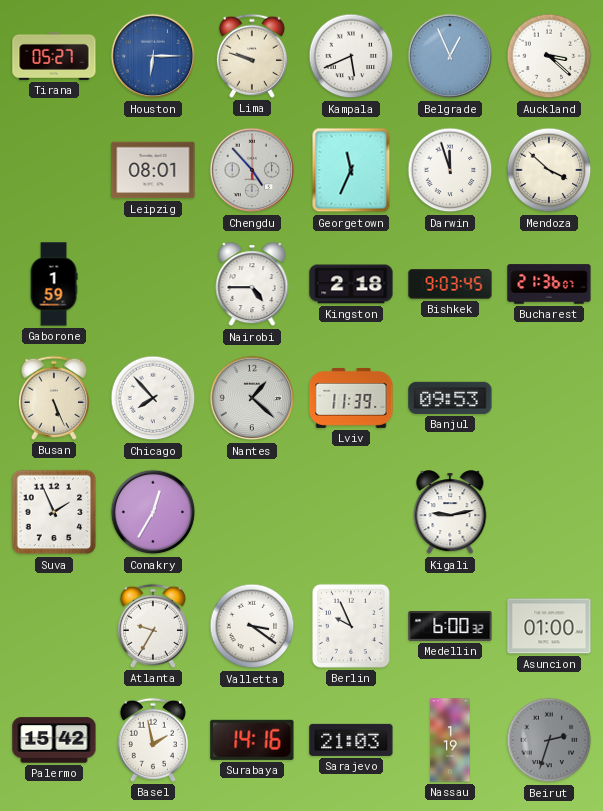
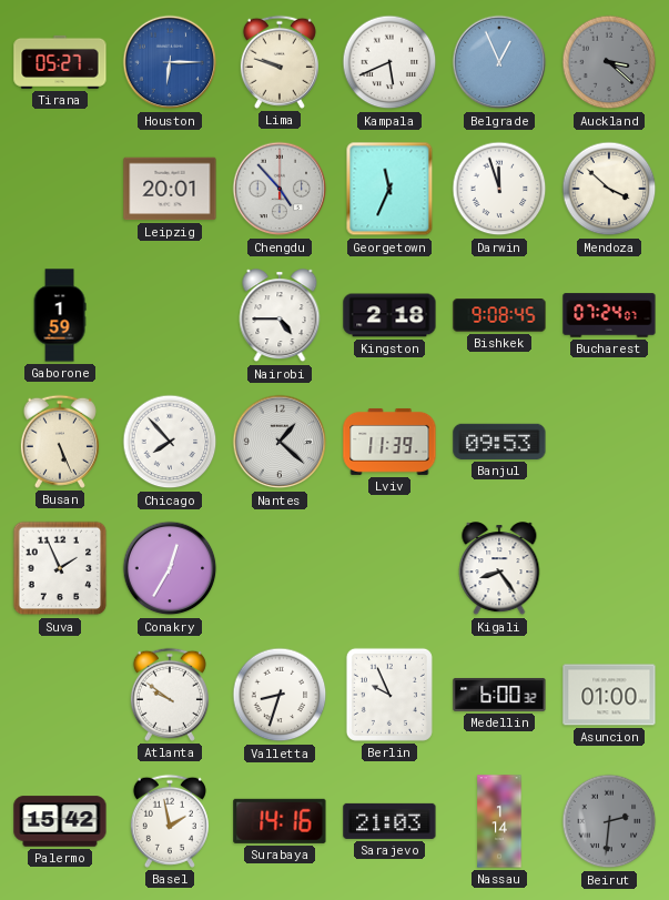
Auckland dial: white -> grey
Leipzig: 08:01 -> 20:01
Bishkek: 9:03 -> 9:08
Bucharest: 21:36 -> 07:24
Kigali: 9:13 -> 8:24
Atlanta: 9:35 -> 9:51
Valletta: 3:21 -> 8:33
Nassau: 1:19 -> 1:14
Beirut: 2:33 -> 2:31
